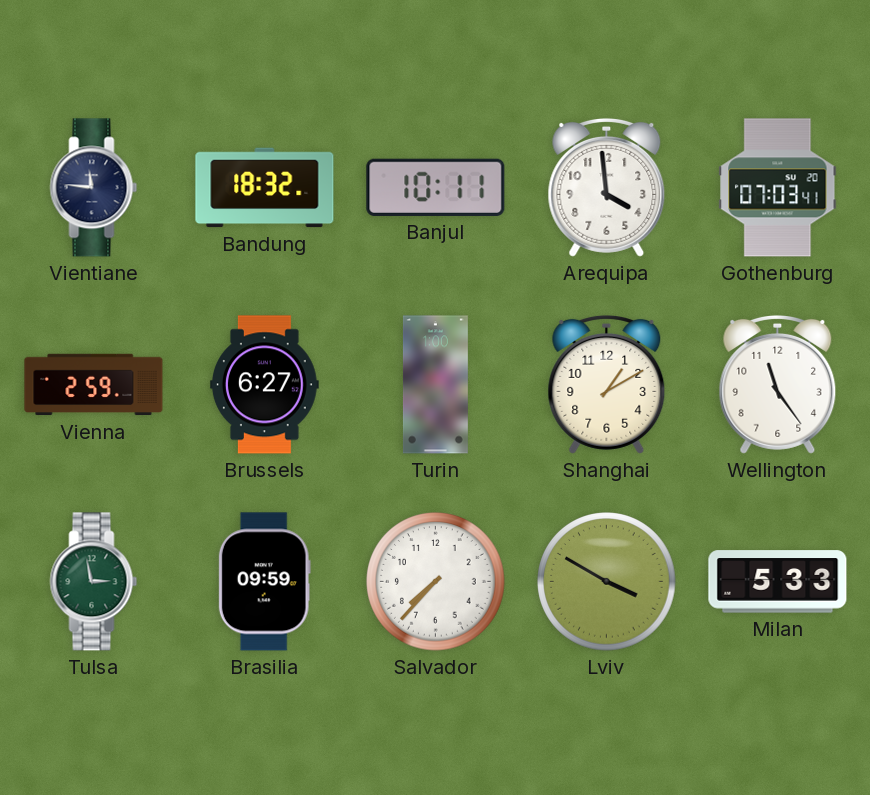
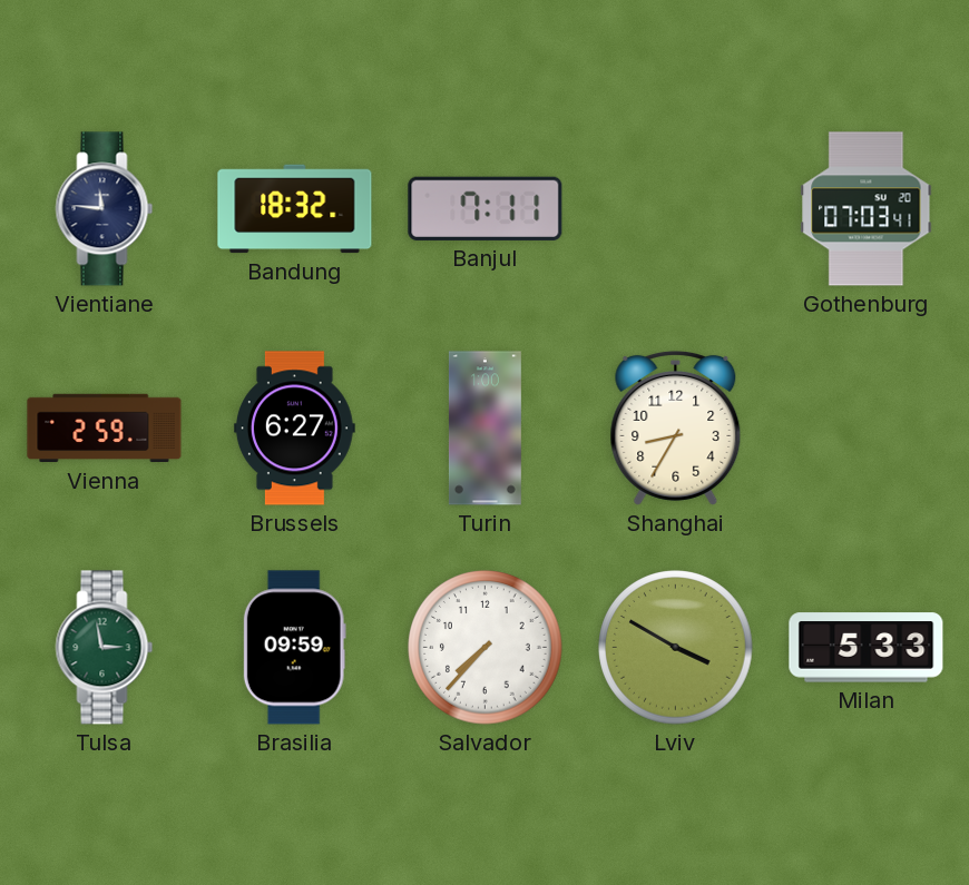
Banjul: 10:11 -> 7:11
Arequipa: 3:59 -> none
Shanghai: 1:10 -> 8:35
Wellington: 11:24 -> none
